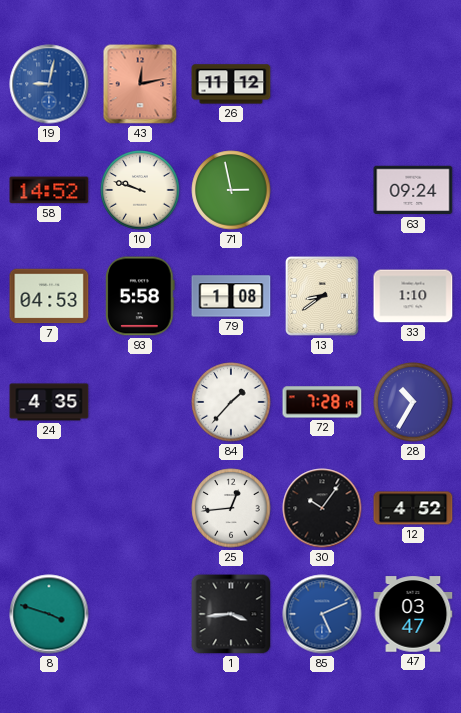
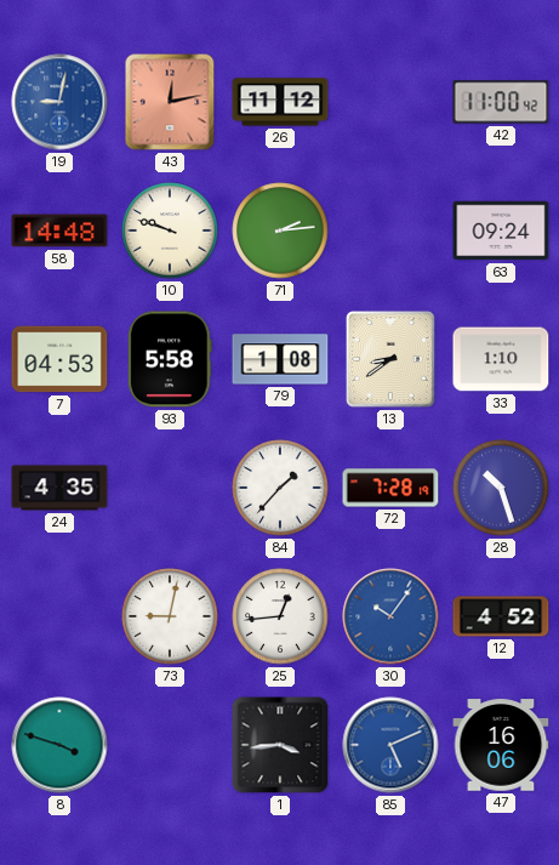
42: none -> 11:00
58: 14:52 -> 14:48
71: 2:58 -> 2:14
28: 10:35 -> 10:27
73: none -> 9:02
30 dial: black -> blue
47: 03:47 -> 16:06
